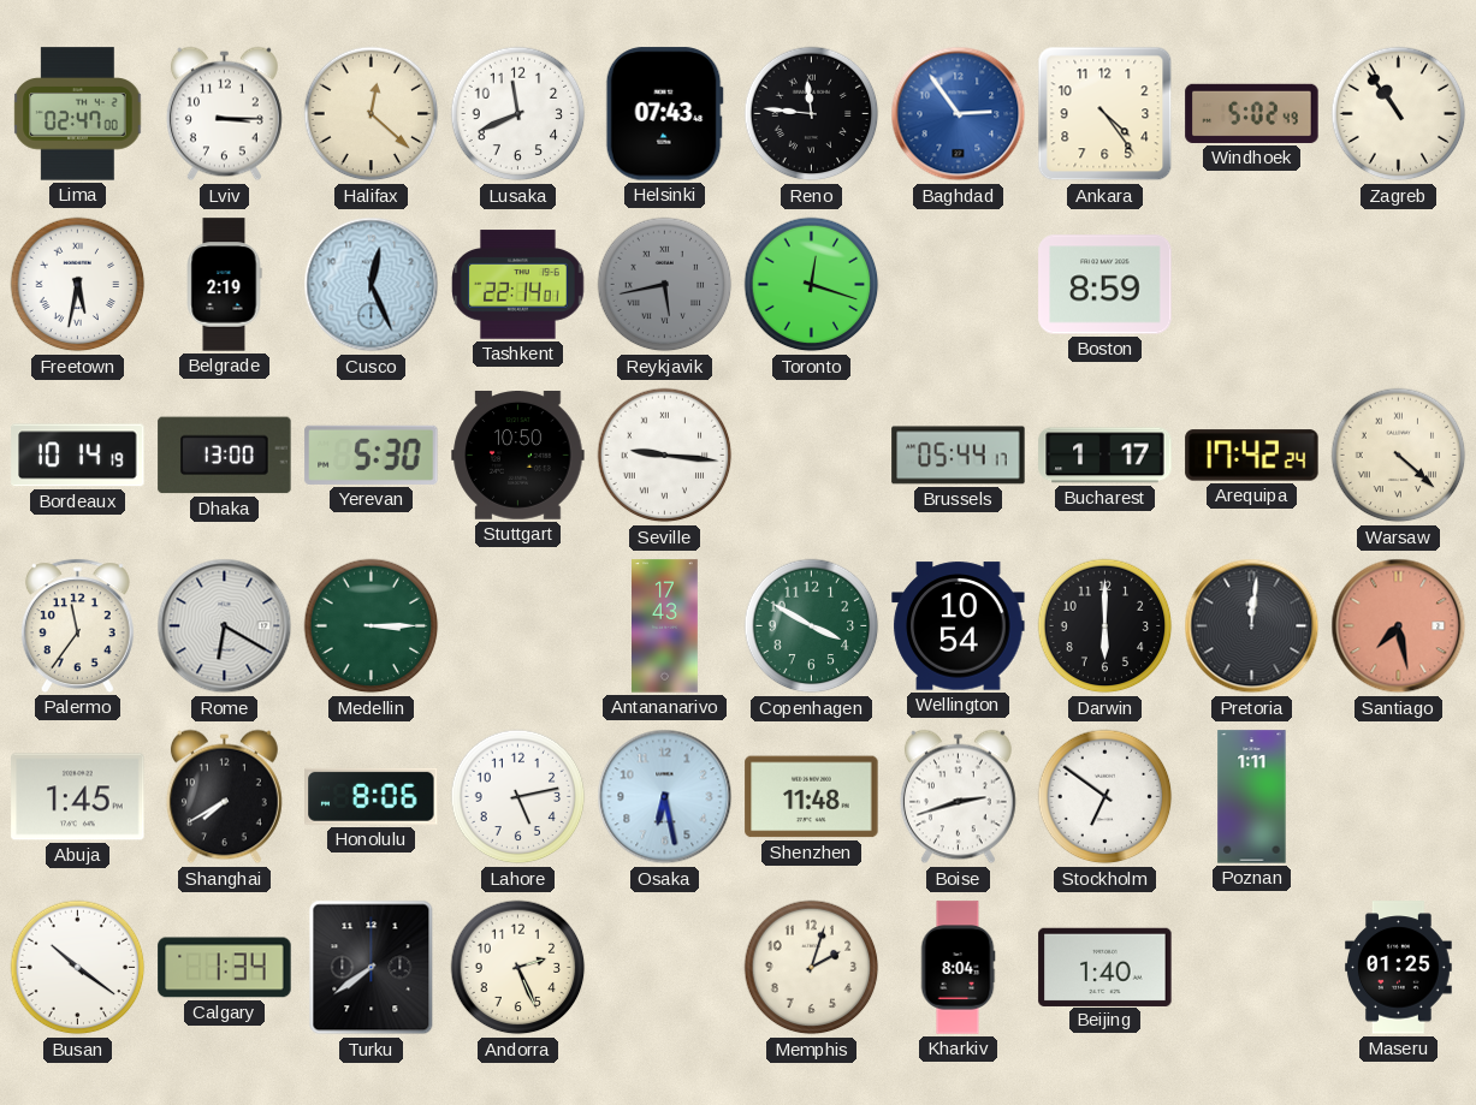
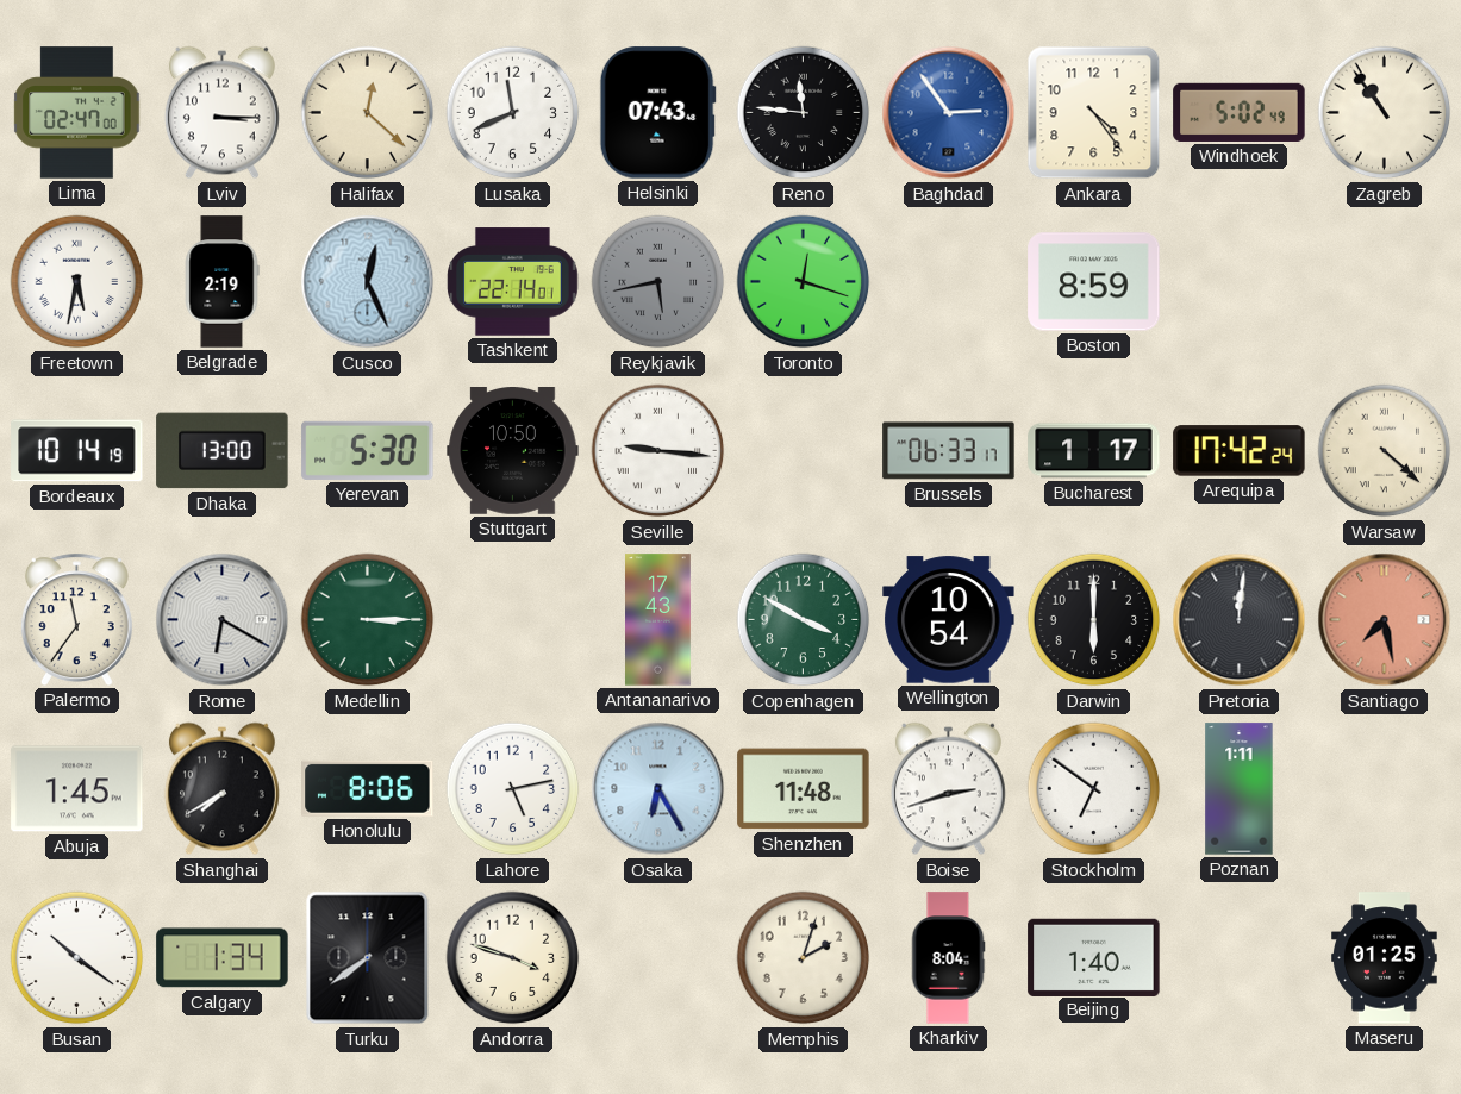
Brussels: 05:44 -> 06:33
Osaka: 6:28 -> 6:25
Andorra: 2:26 -> 3:48
